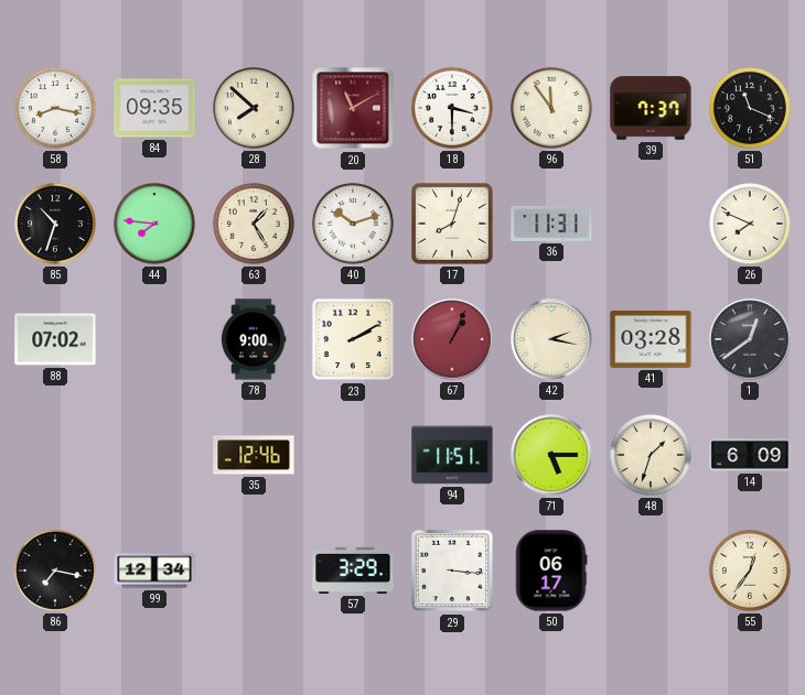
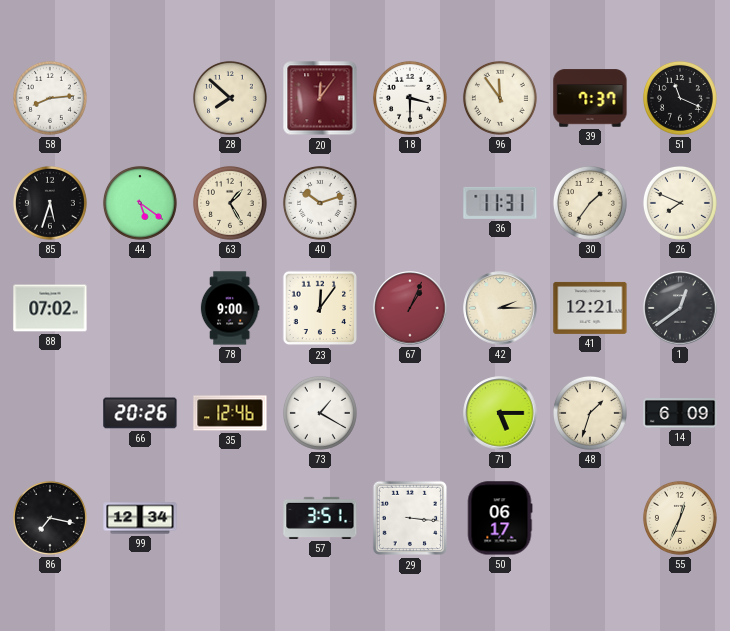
58: 8:17 -> 8:14
84: 09:35 -> none
20: 11:10 -> 12:06
85: 10:33 -> 5:33
44: 7:46 -> 5:21
17: 8:03 -> none
30: none -> 1:36
23: 2:10 -> 12:06
42: 2:17 -> 2:15
41: 03:28 -> 12:21
66: none -> 20:26
73: none -> 1:20
94: 11:51 -> none
57: 3:29 -> 3:51
55: 12:36 -> 12:34
